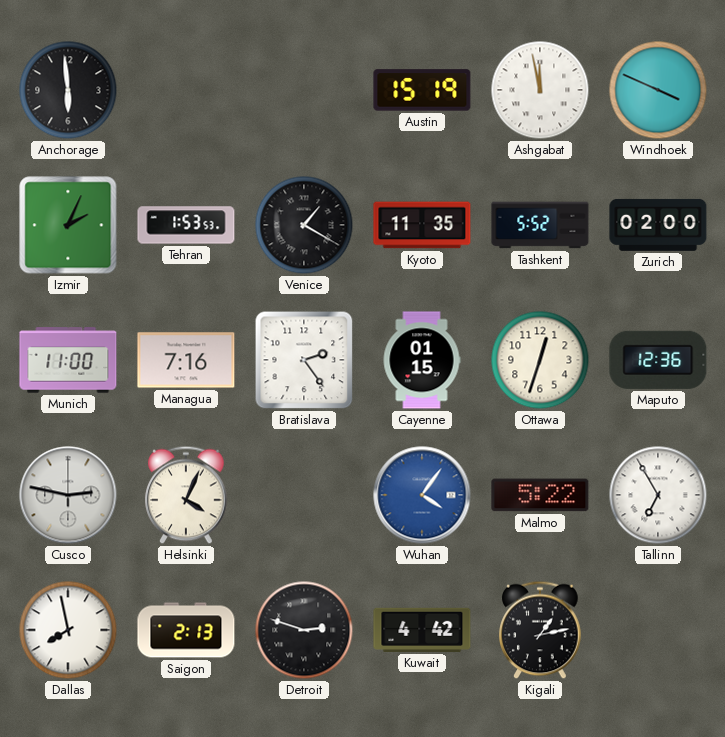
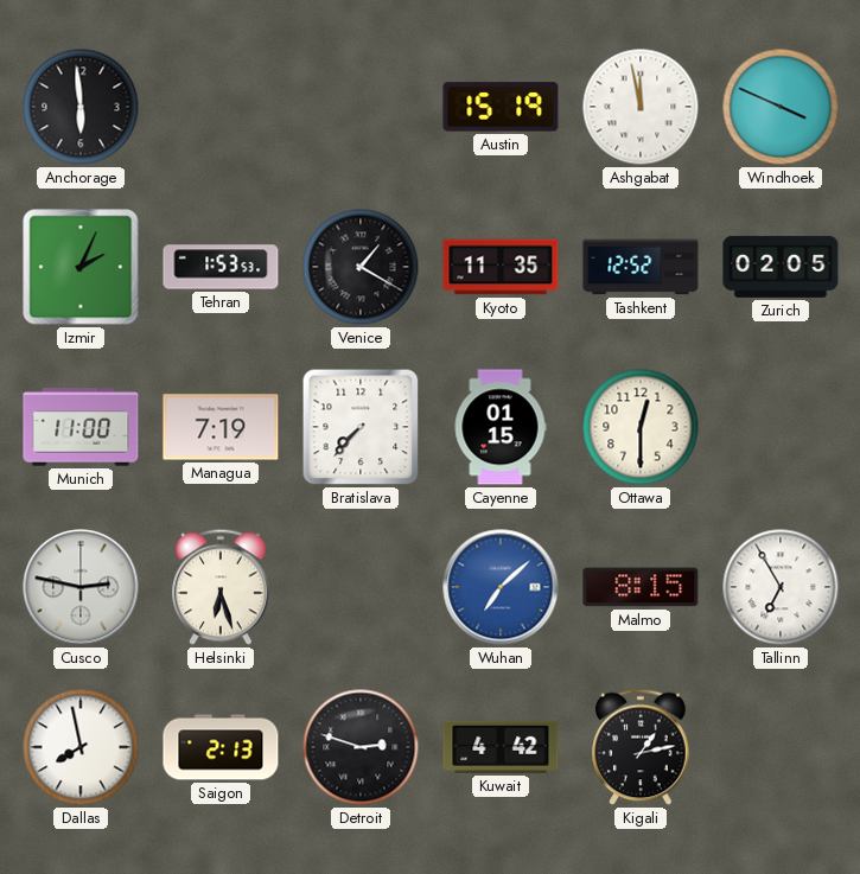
Tashkent: 5:52 -> 12:52
Zurich: 02:00 -> 02:05
Managua: 7:16 -> 7:19
Bratislava: 2:24 -> 7:37
Ottawa: 12:33 -> 12:30
Maputo: 12:36 -> none
Helsinki: 4:04 -> 6:27
Wuhan: 4:06 -> 7:08
Malmo: 5:22 -> 8:15
